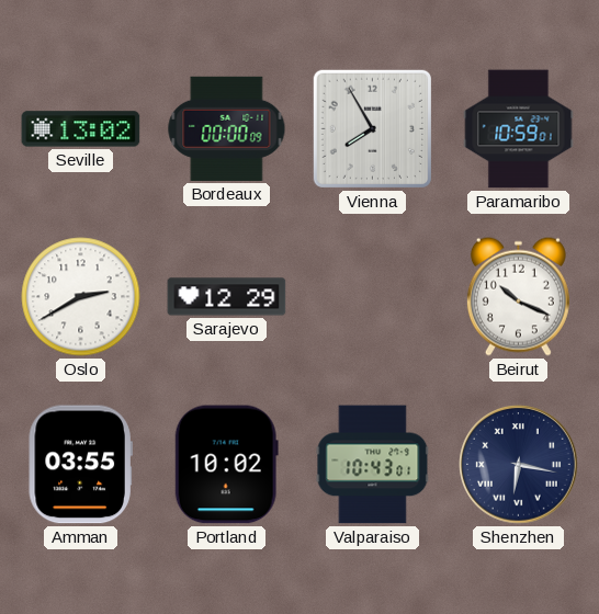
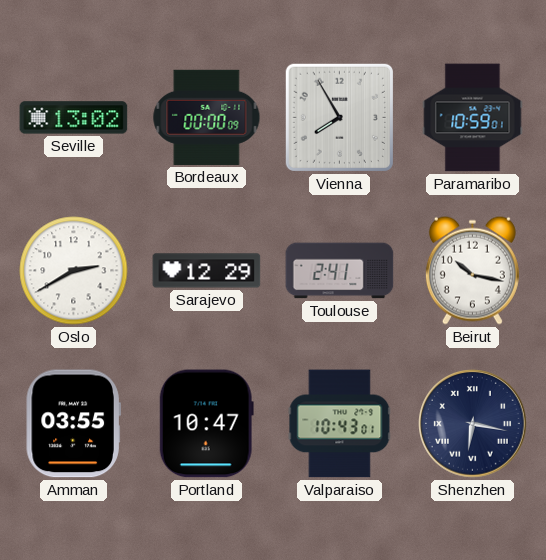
Toulouse: none -> 2:41
Beirut: 10:19 -> 10:17
Portland: 10:02 -> 10:47
